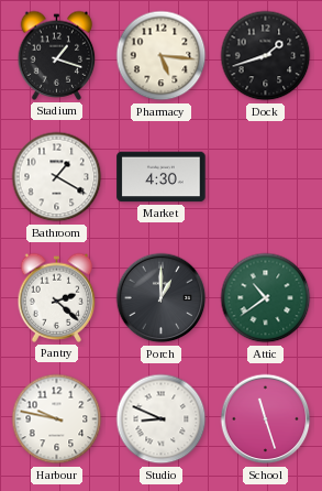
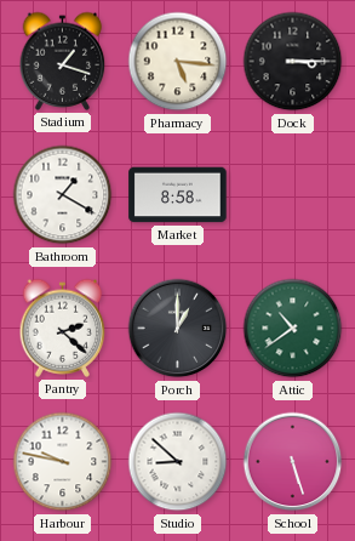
Dock: 1:42 -> 3:15
Market: 4:30 -> 8:58
Studio: 8:49 -> 8:52
School: 11:27 -> 5:27
